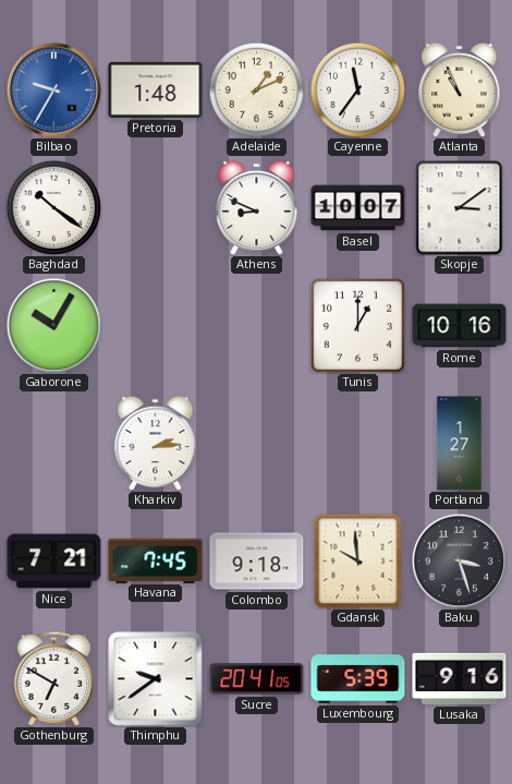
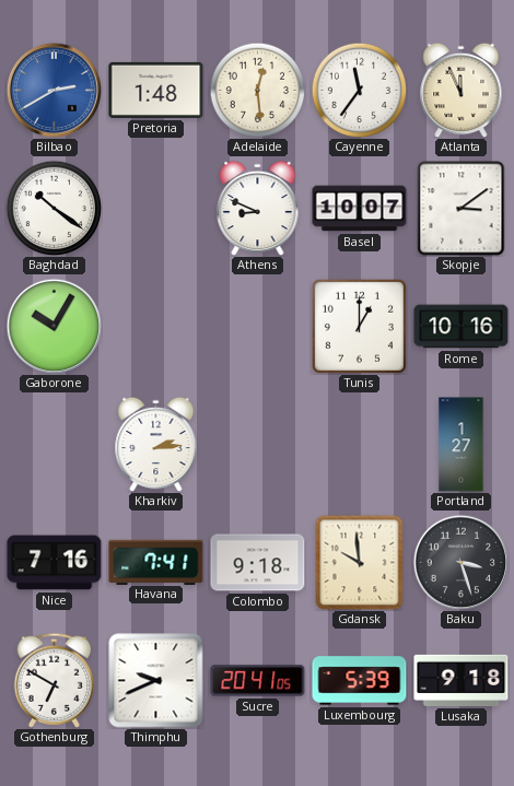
Bilbao: 9:35 -> 2:40
Adelaide: 1:11 -> 12:29
Atlanta: 10:56 -> 11:56
Nice: 7:21 -> 7:16
Havana: 7:45 -> 7:41
Thimphu: 9:39 -> 9:41
Lusaka: 9:16 -> 9:18
